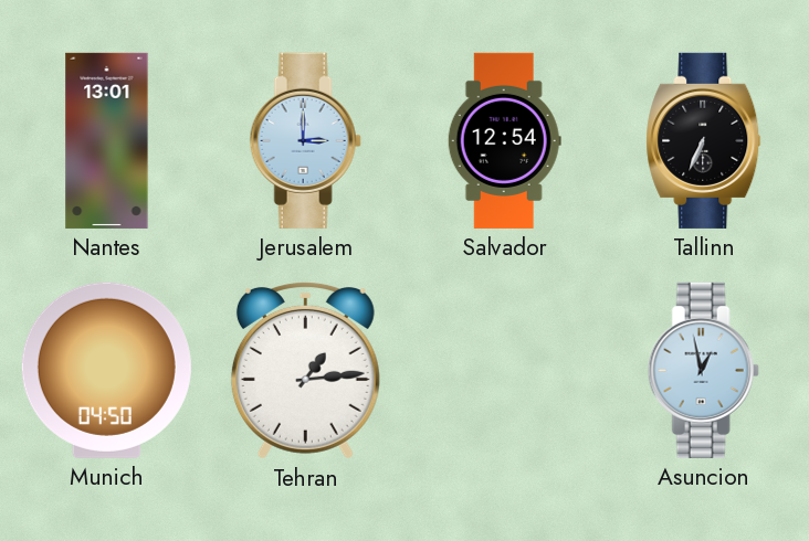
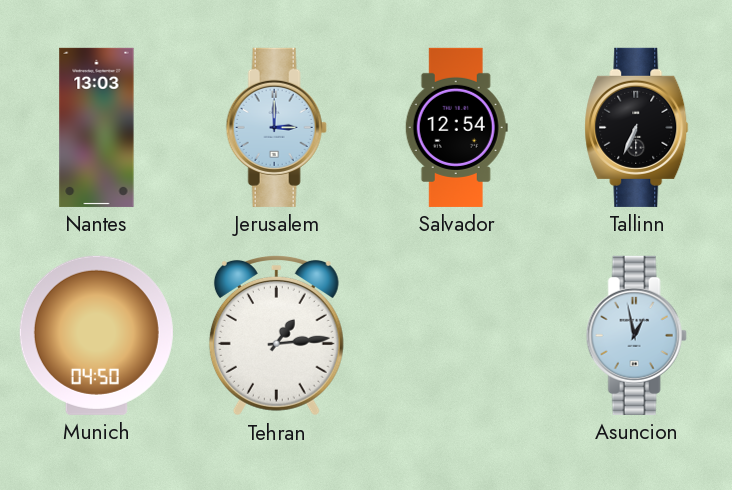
Nantes: 13:01 -> 13:03
